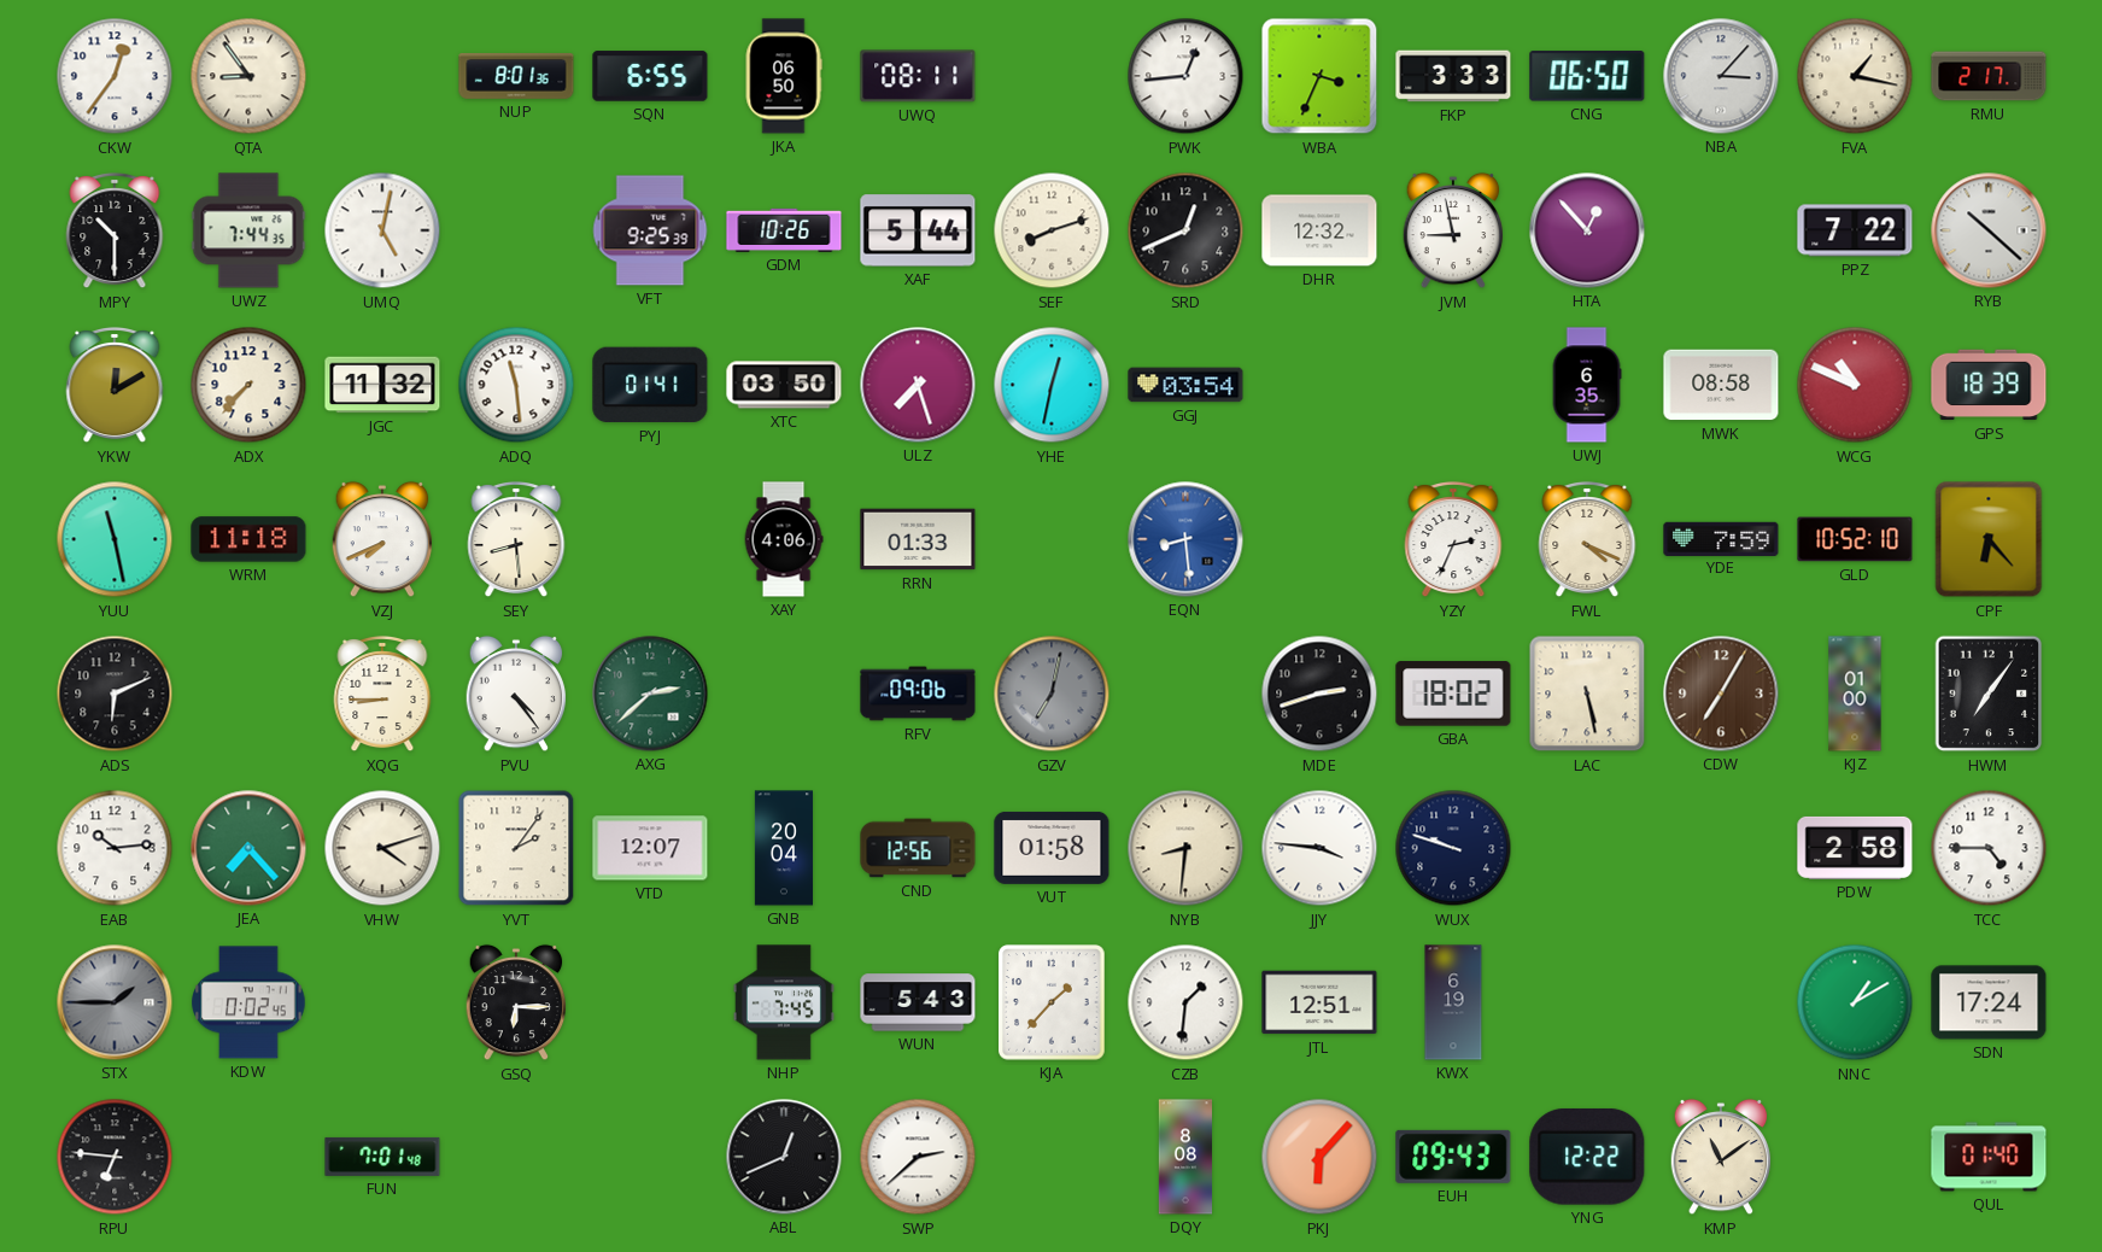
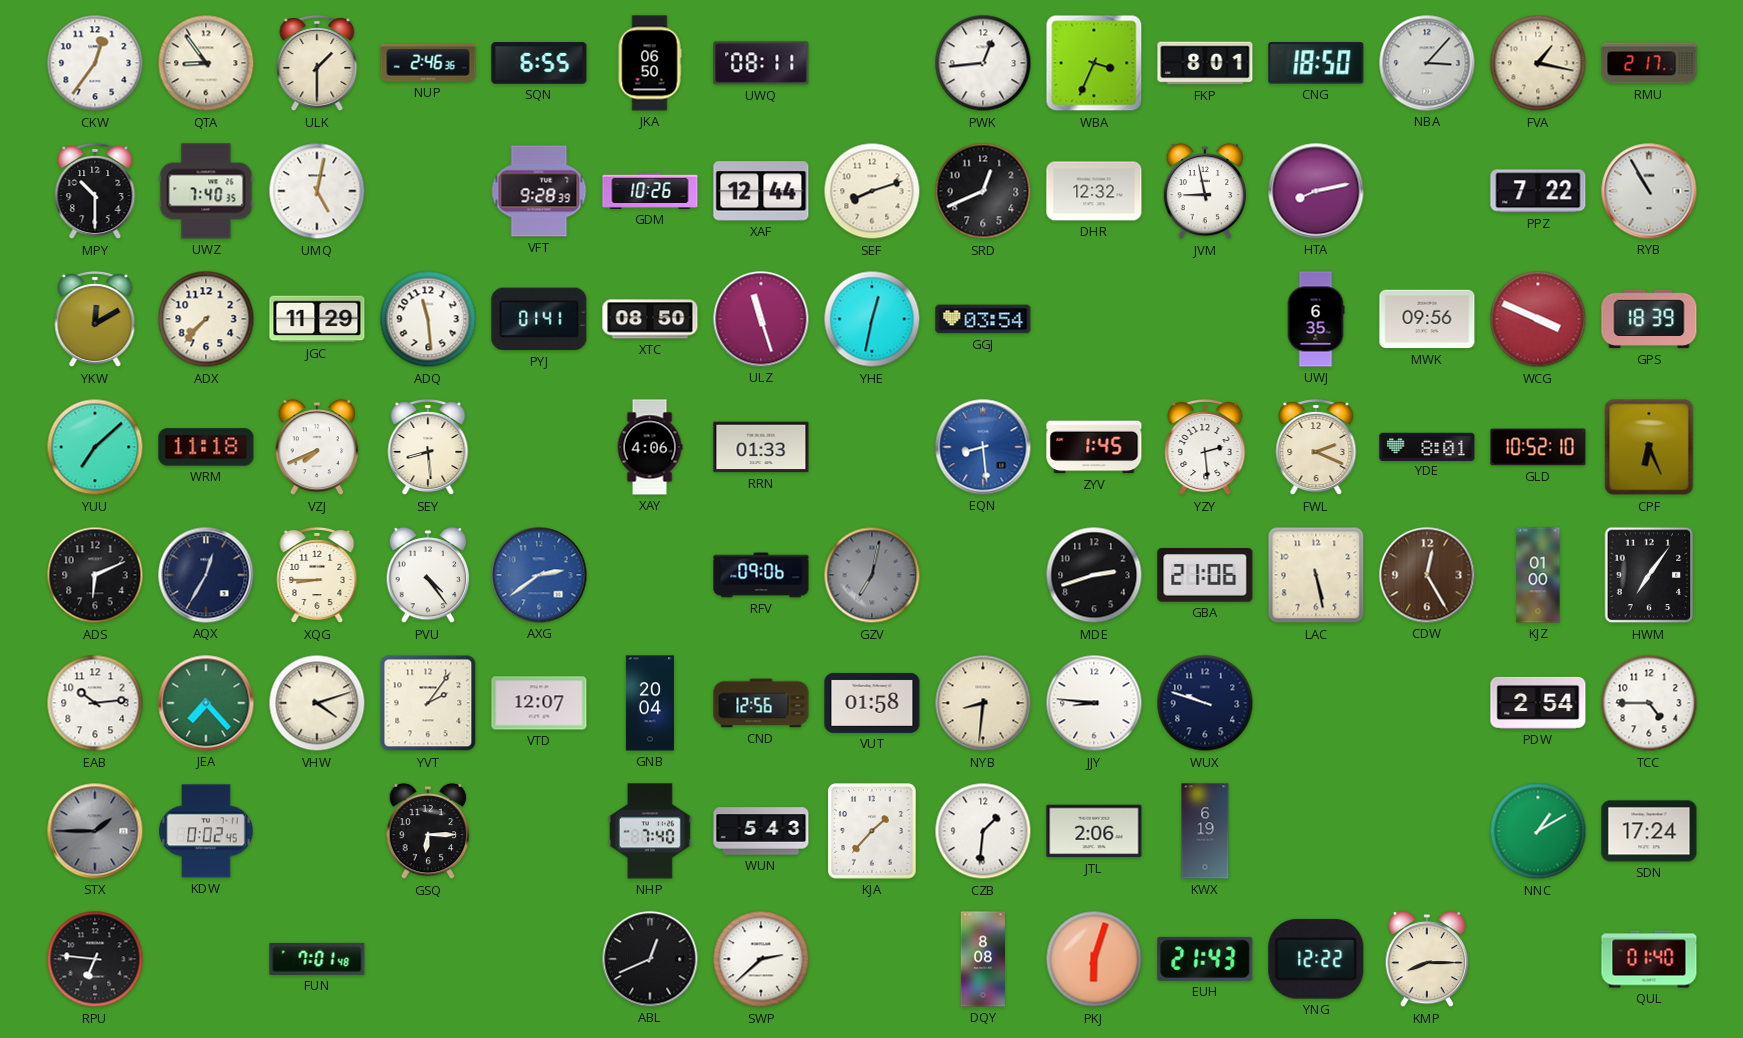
ULK: none -> 1:30
NUP: 8:01 -> 2:46
FKP: 3:33 -> 8:01
CNG: 06:50 -> 18:50
UWZ: 7:44 -> 7:40
VFT: 9:25 -> 9:28
XAF: 5:44 -> 12:44
HTA: 12:53 -> 8:13
RYB: 10:22 -> 10:55
JGC: 11:32 -> 11:29
XTC: 03:50 -> 08:50
ULZ: 7:27 -> 11:27
MWK: 08:58 -> 09:56
WCG: 10:49 -> 3:49
YUU: 11:28 -> 7:08
ZYV: none -> 1:45
YZY: 2:34 -> 2:29
FWL: 4:19 -> 2:19
YDE: 7:59 -> 8:01
CPF: 6:23 -> 6:26
AQX: none -> 12:35
AXG: 2:38 -> 2:39
AXG dial: green -> blue
GBA: 18:02 -> 21:06
CDW: 7:05 -> 12:25
JJY: 3:46 -> 8:46
PDW: 2:58 -> 2:54
NHP: 7:45 -> 7:40
JTL: 12:51 -> 2:06
PKJ: 6:07 -> 6:03
EUH: 09:43 -> 21:43
KMP: 11:09 -> 8:15
